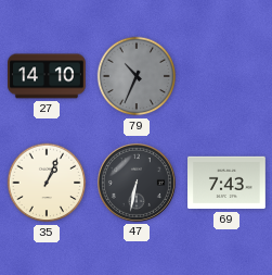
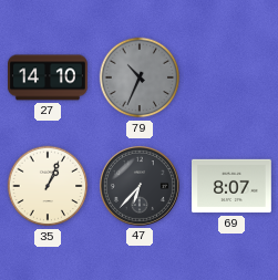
47: 6:32 -> 6:37
69: 7:43 -> 8:07
